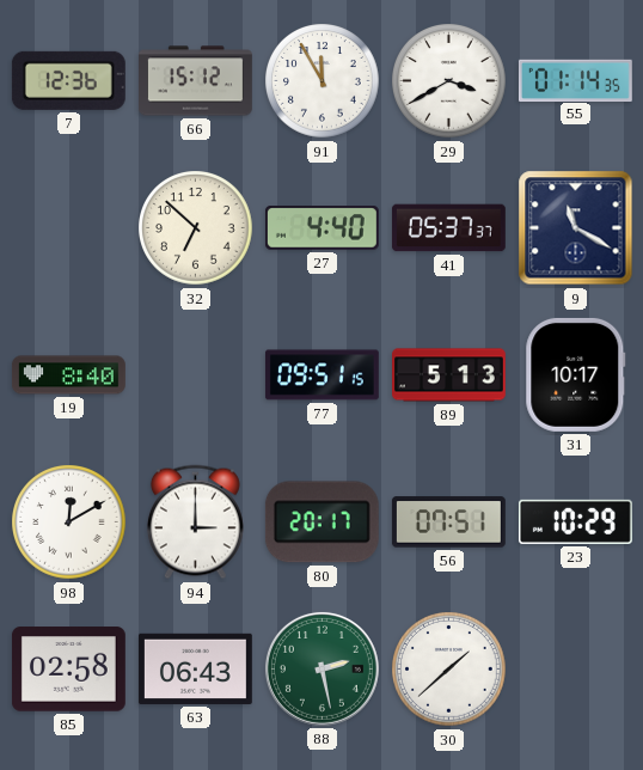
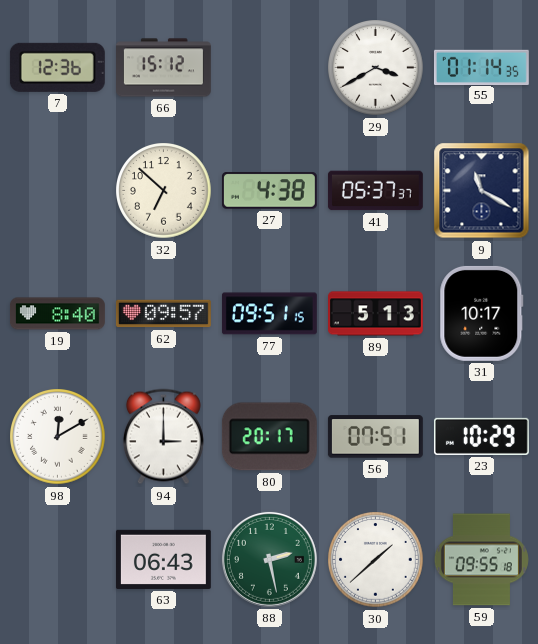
91: 11:55 -> none
27: 4:40 -> 4:38
62: none -> 09:57
85: 02:58 -> none
59: none -> 09:55
